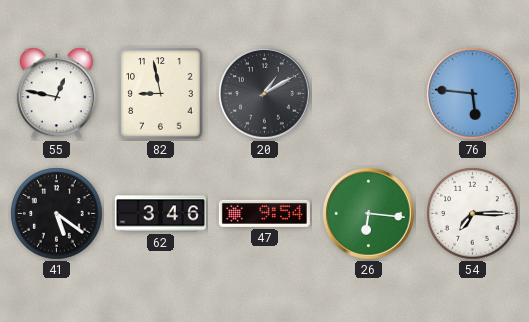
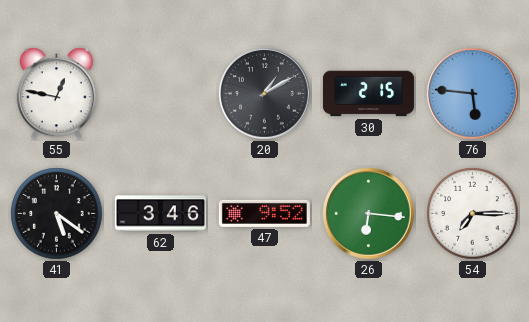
82: 8:58 -> none
30: none -> 2:15
47: 9:54 -> 9:52
